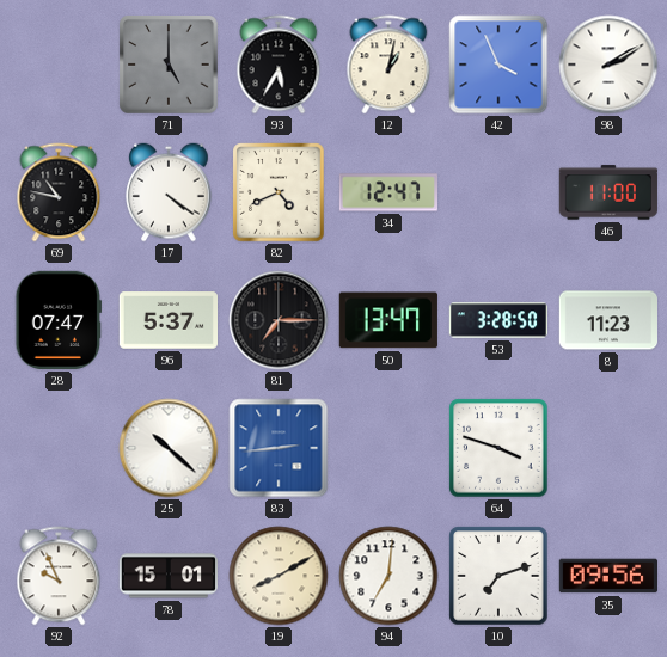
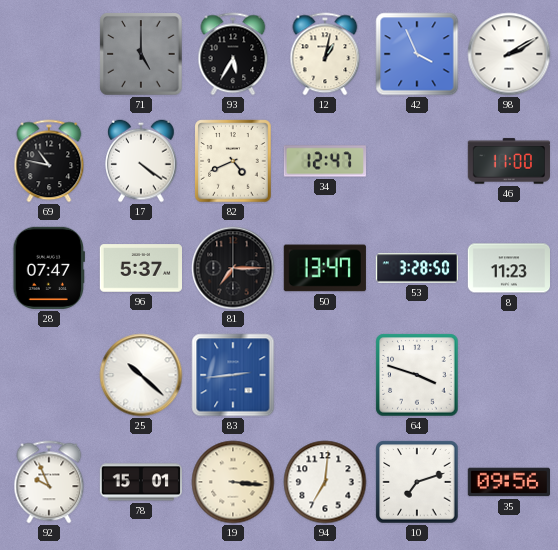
19: 8:10 -> 3:16
